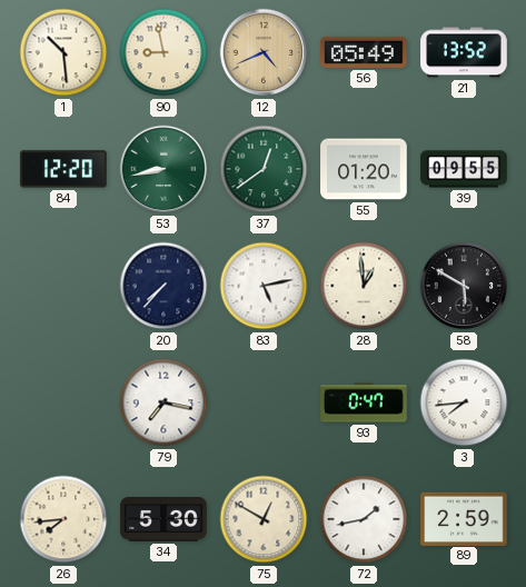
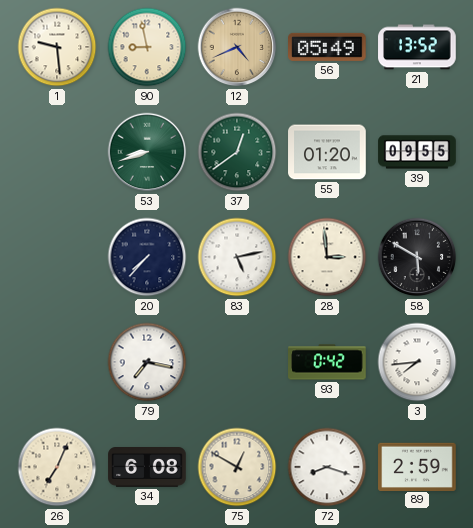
1: 10:29 -> 9:29
84: 12:20 -> none
53: 8:43 -> 8:42
28: 12:59 -> 2:59
93: 0:47 -> 0:42
26: 7:44 -> 7:04
34: 5:30 -> 6:08
72: 1:43 -> 8:18
